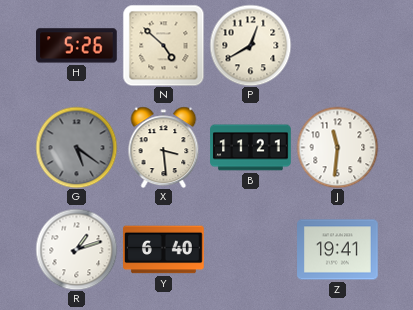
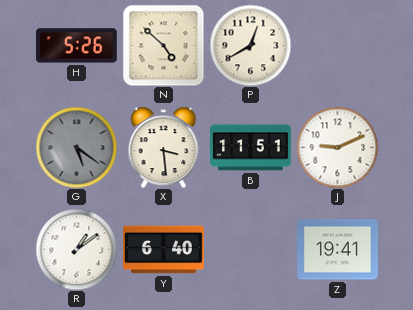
B: 11:21 -> 11:51
J: 11:31 -> 9:11
R: 1:12 -> 1:09
